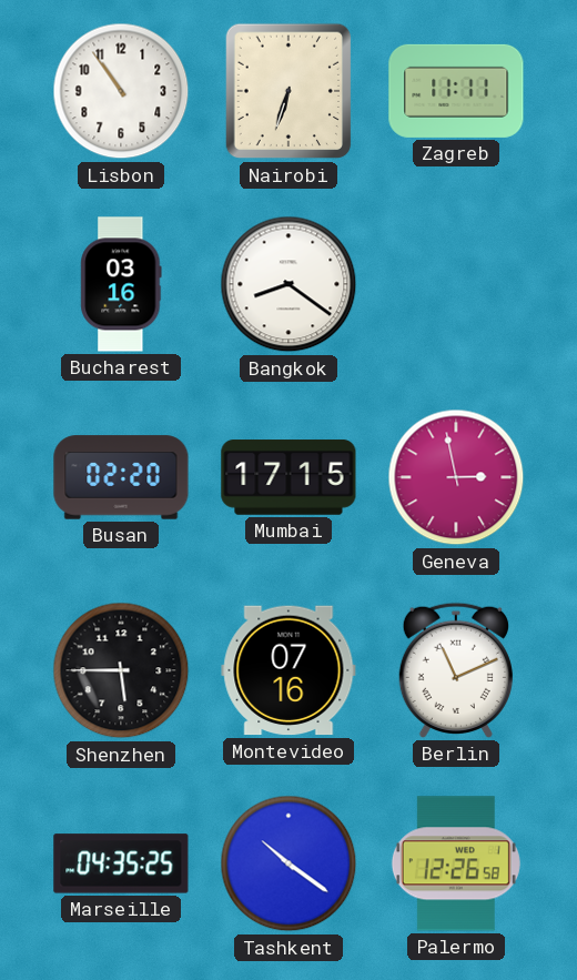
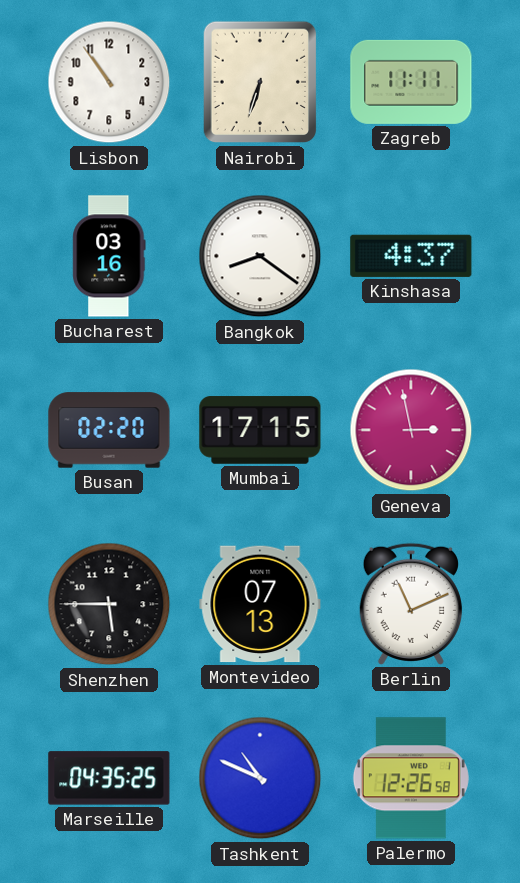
Kinshasa: none -> 4:37
Montevideo: 07:16 -> 07:13
Tashkent: 10:21 -> 10:49
